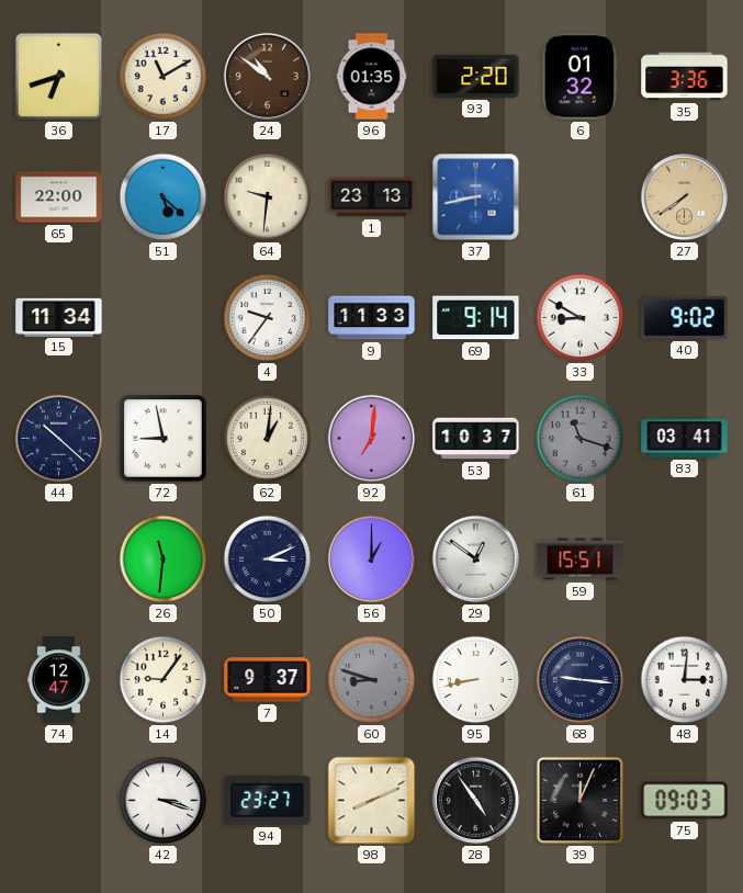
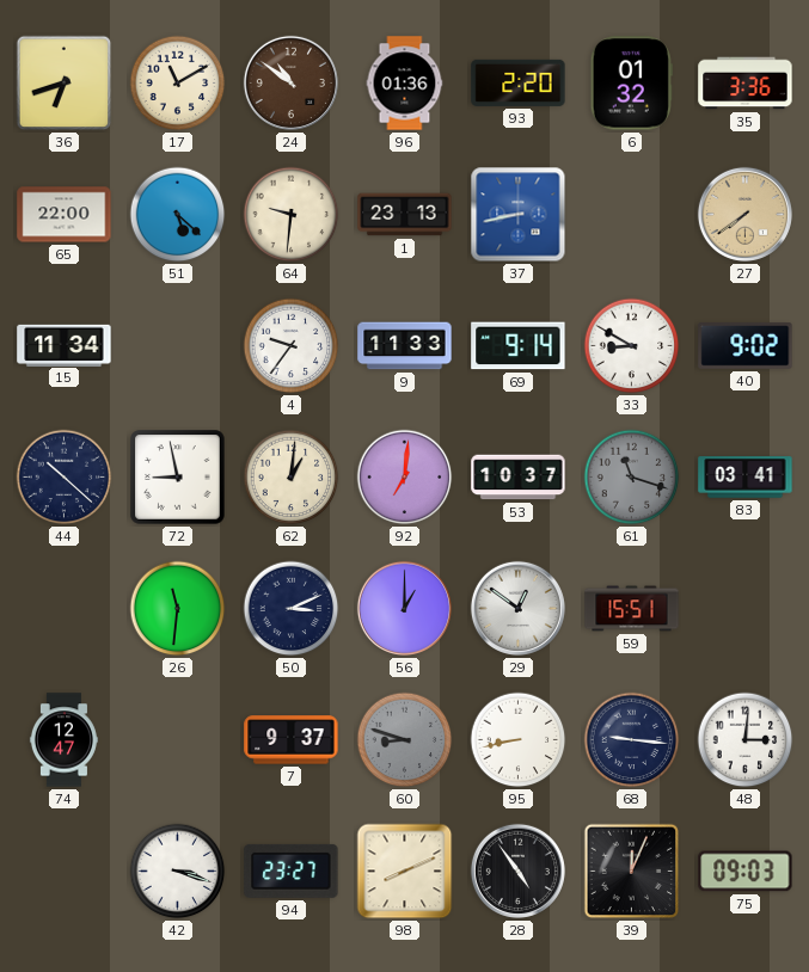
96: 01:35 -> 01:36
14: 9:06 -> none
